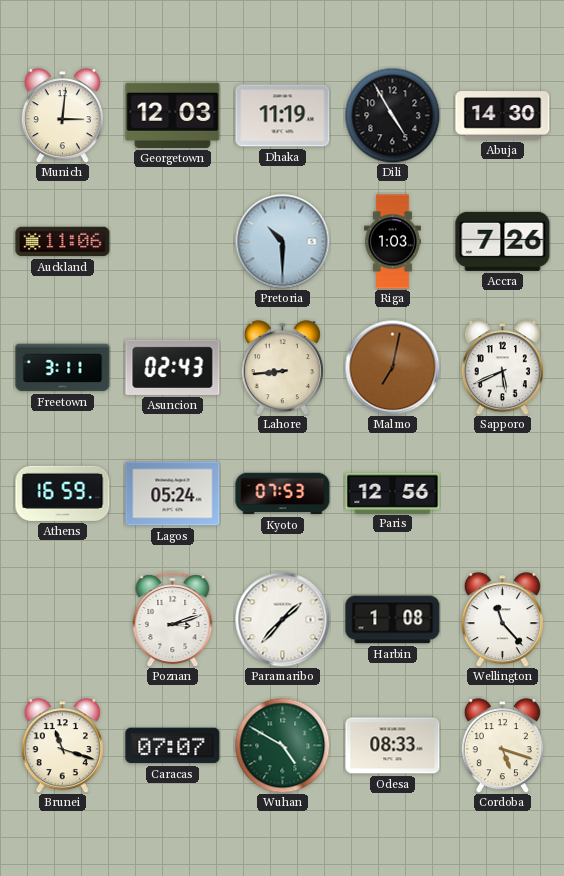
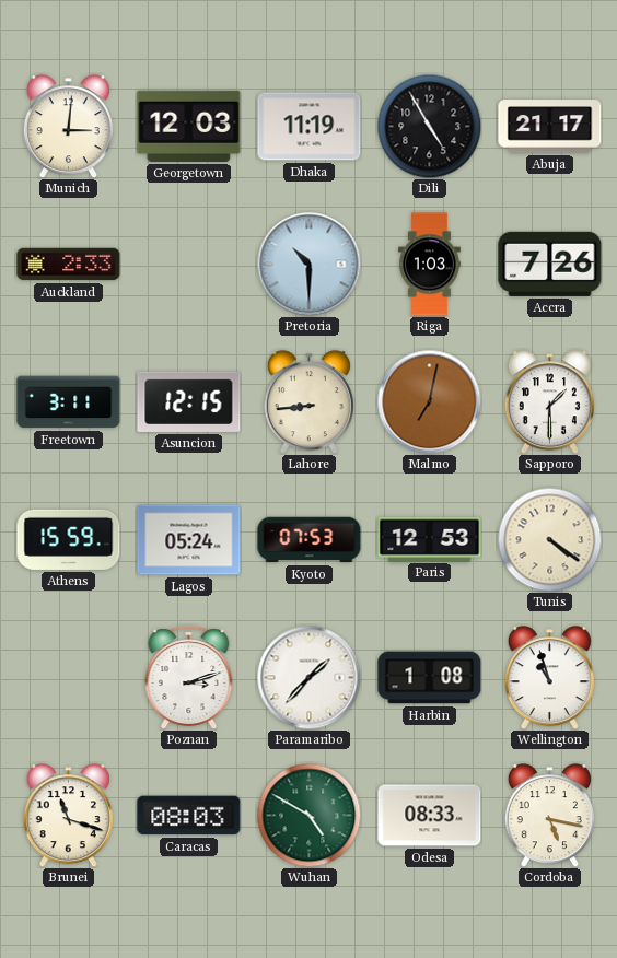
Abuja: 14:30 -> 21:17
Auckland: 11:06 -> 2:33
Asuncion: 02:43 -> 12:15
Sapporo: 5:41 -> 1:30
Athens: 16:59 -> 15:59
Paris: 12:56 -> 12:53
Tunis: none -> 4:21
Wellington: 11:23 -> 10:57
Caracas: 07:07 -> 08:03
Cordoba: 5:18 -> 5:17
